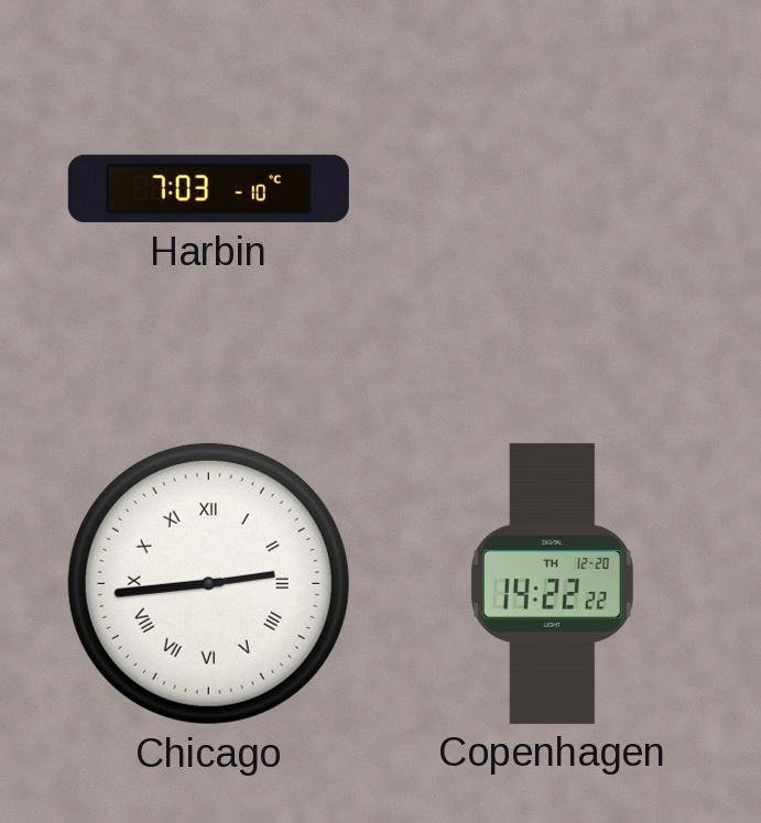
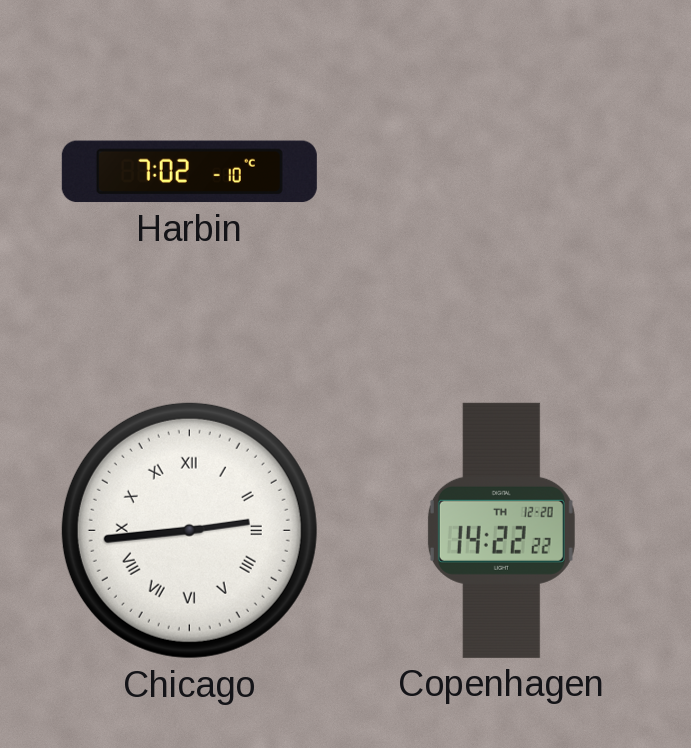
Harbin: 7:03 -> 7:02
